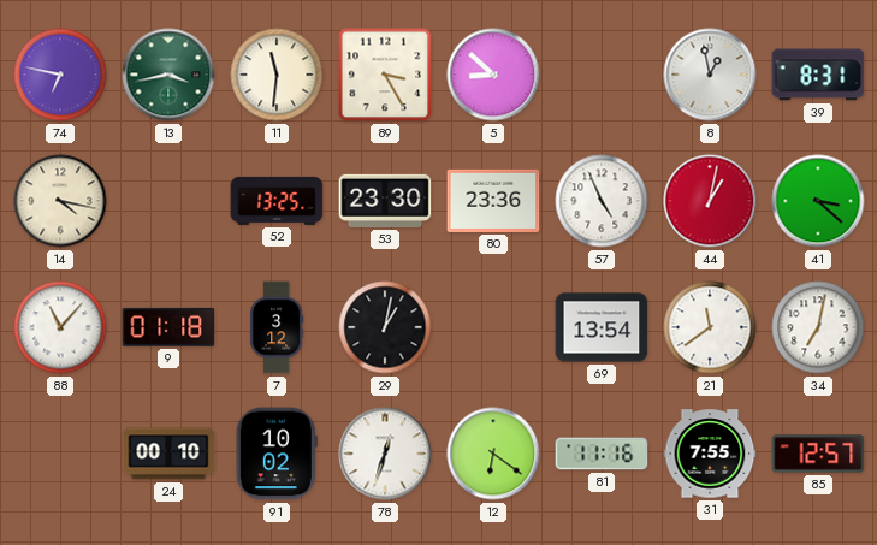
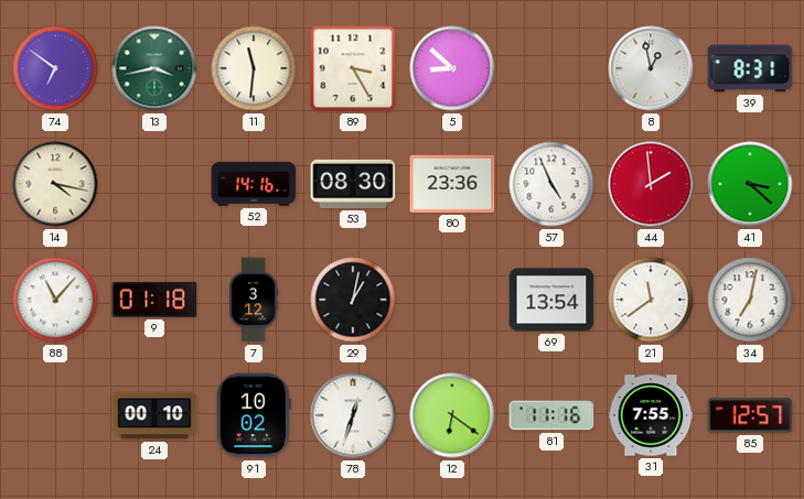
74: 6:47 -> 6:51
52: 13:25 -> 14:16
53: 23:30 -> 08:30
44: 1:02 -> 1:59
